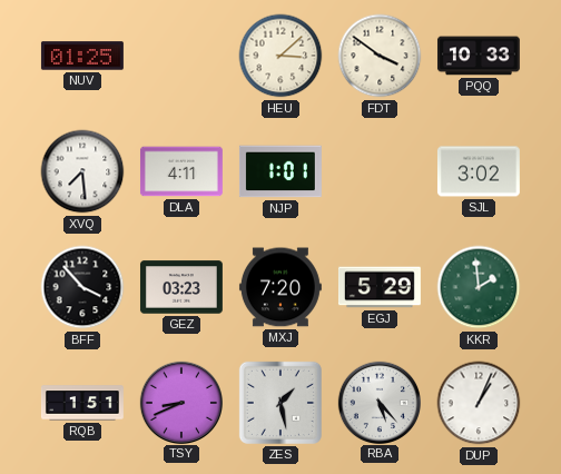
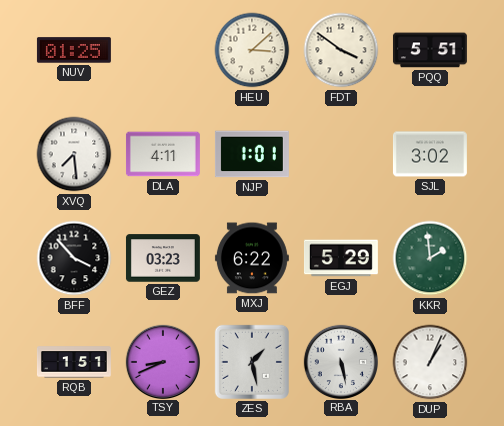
PQQ: 10:33 -> 5:51
MXJ: 7:20 -> 6:22
RBA: 5:23 -> 5:28
